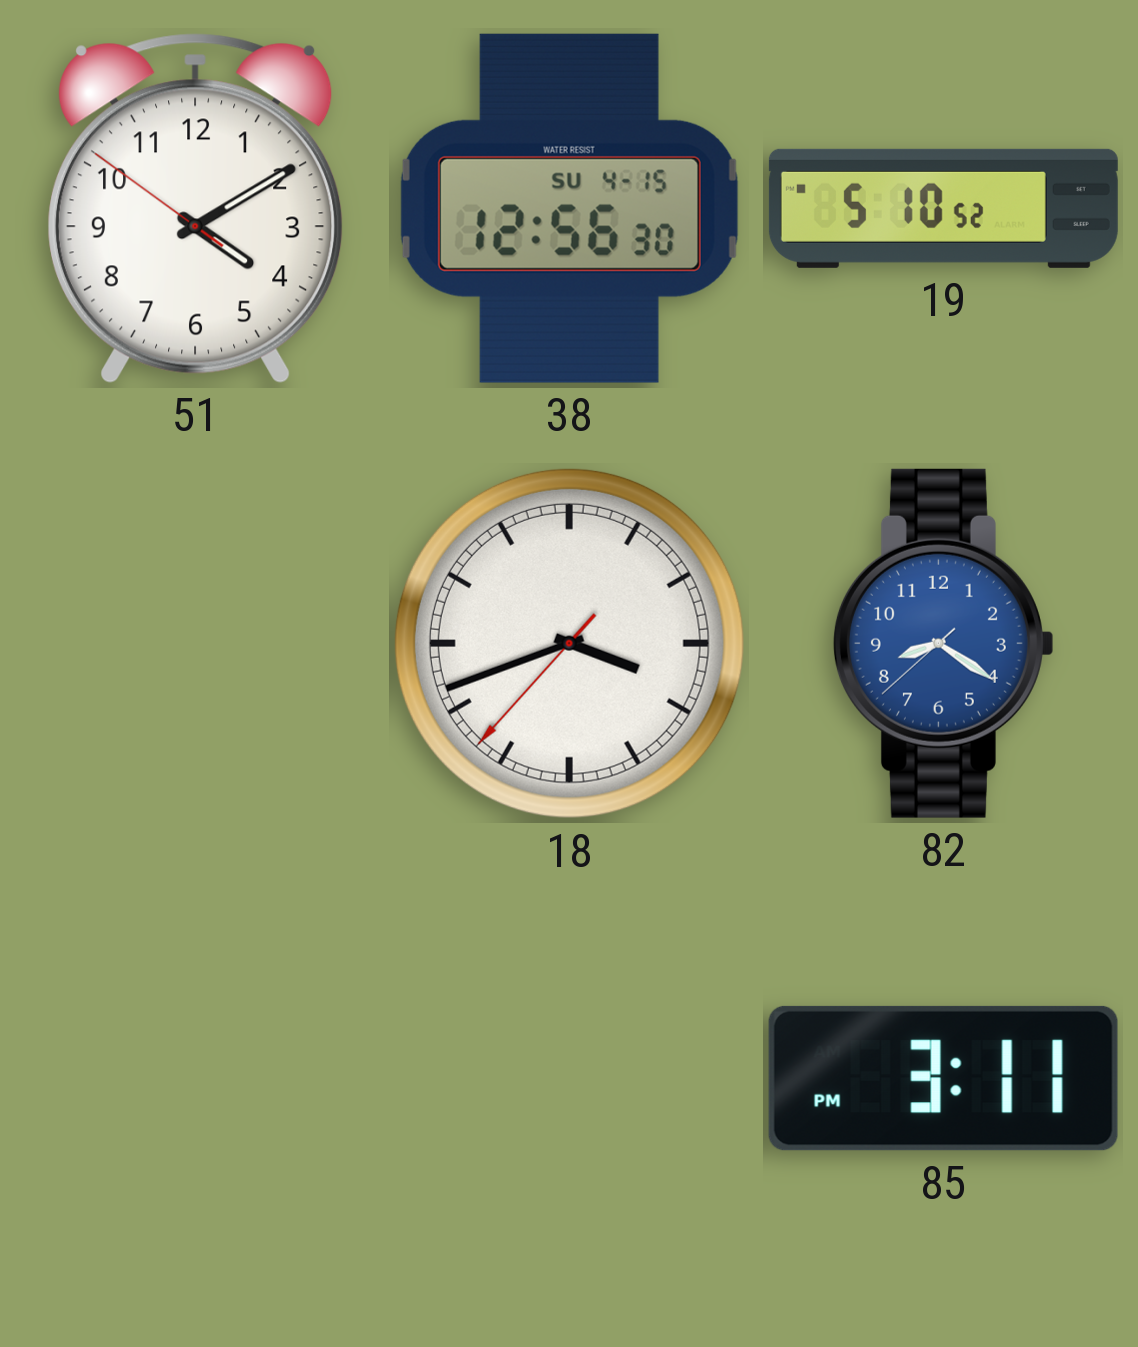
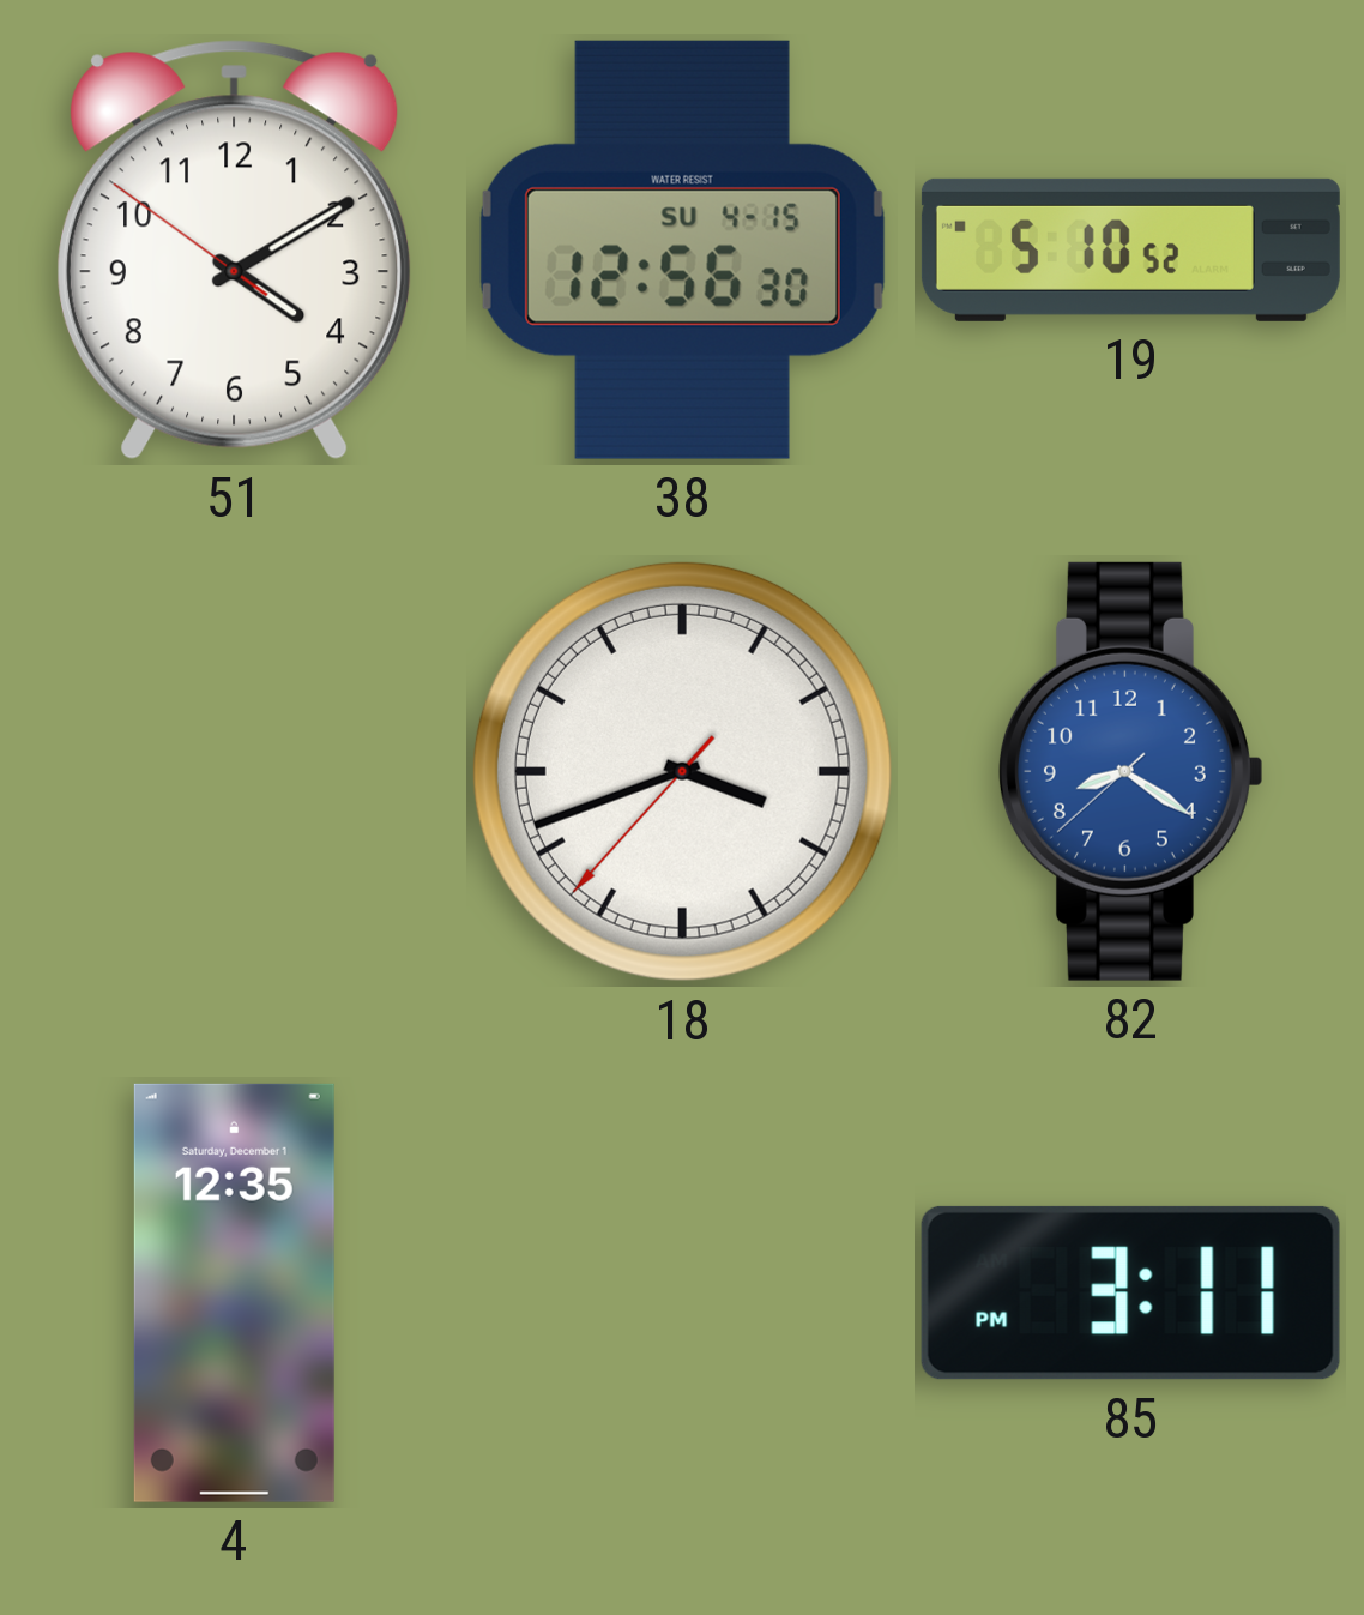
4: none -> 12:35
